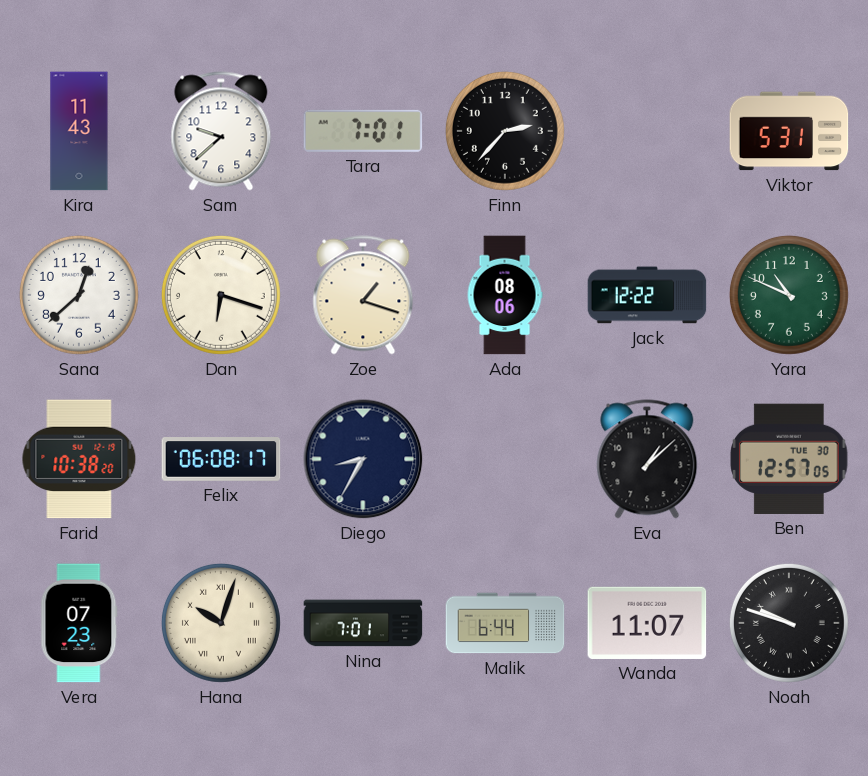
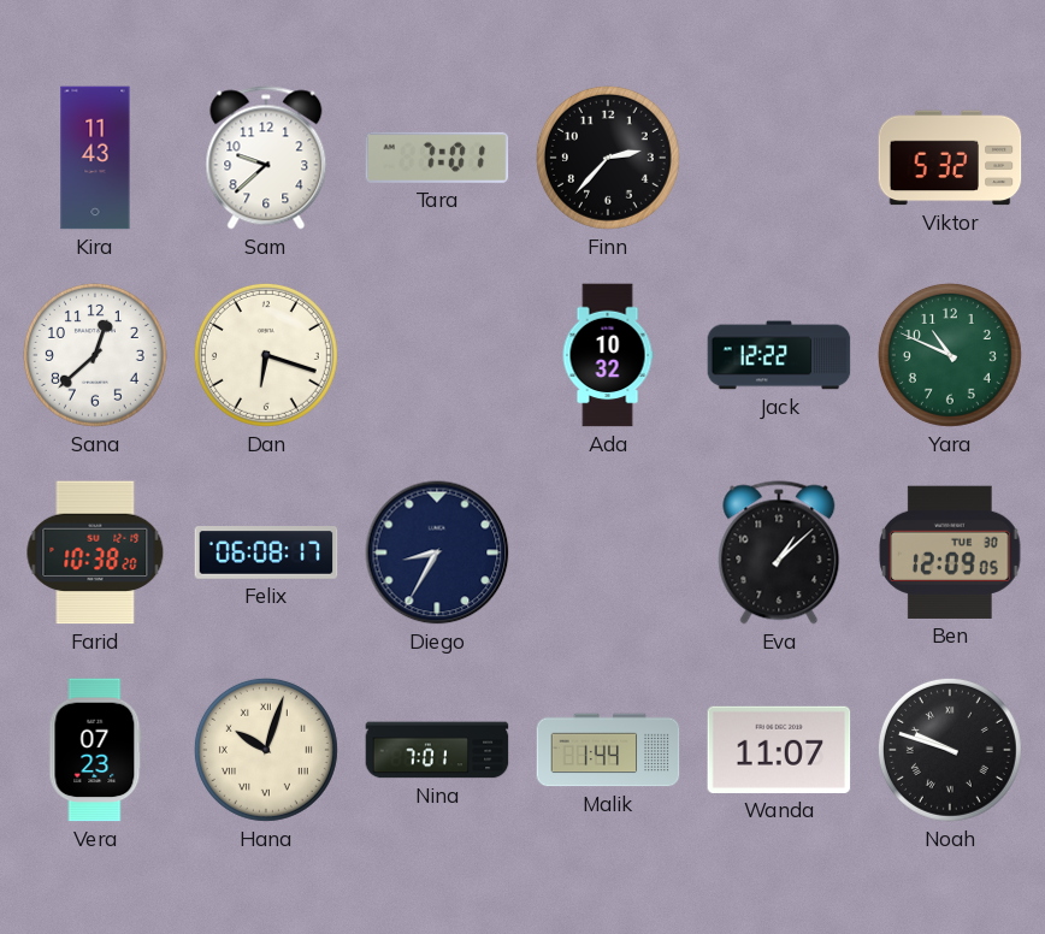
Viktor: 5:31 -> 5:32
Zoe: 1:18 -> none
Ada: 08:06 -> 10:32
Ben: 12:57 -> 12:09
Malik: 6:44 -> 1:44
